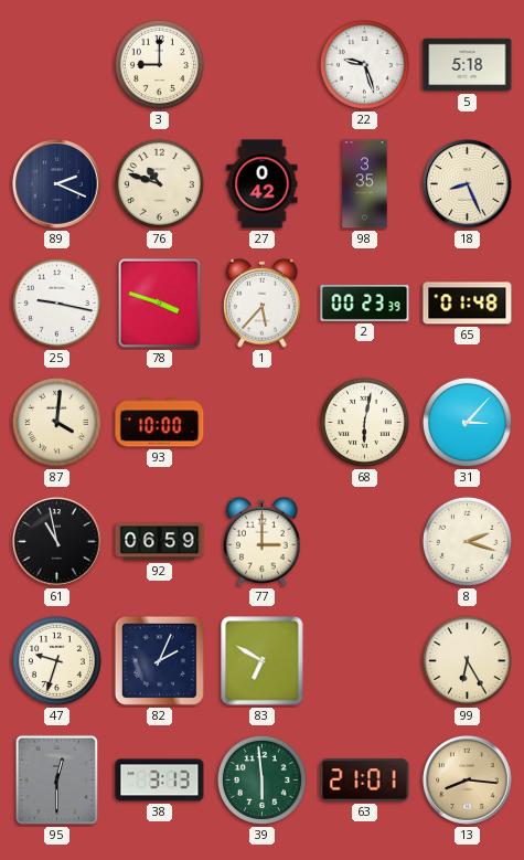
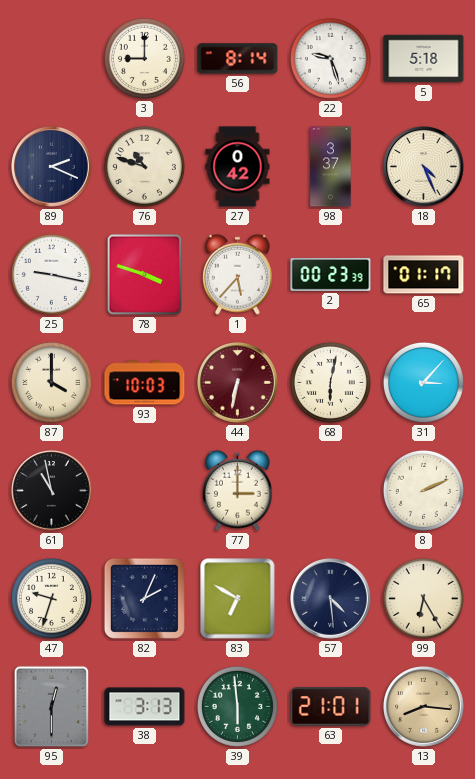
56: none -> 8:14
98: 3:35 -> 3:37
18: 8:26 -> 4:26
65: 01:48 -> 01:17
87: 4:01 -> 4:00
93: 10:00 -> 10:03
44: none -> 6:32
92: 06:59 -> none
8: 2:18 -> 2:11
57: none -> 4:29
